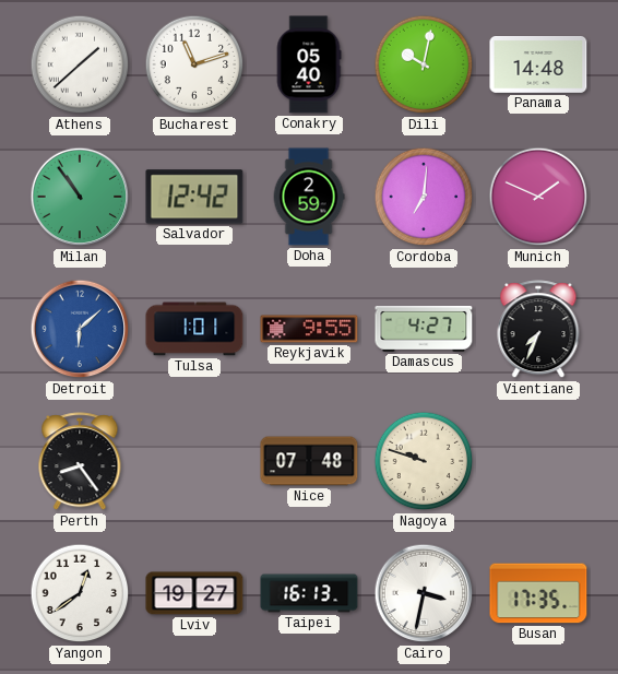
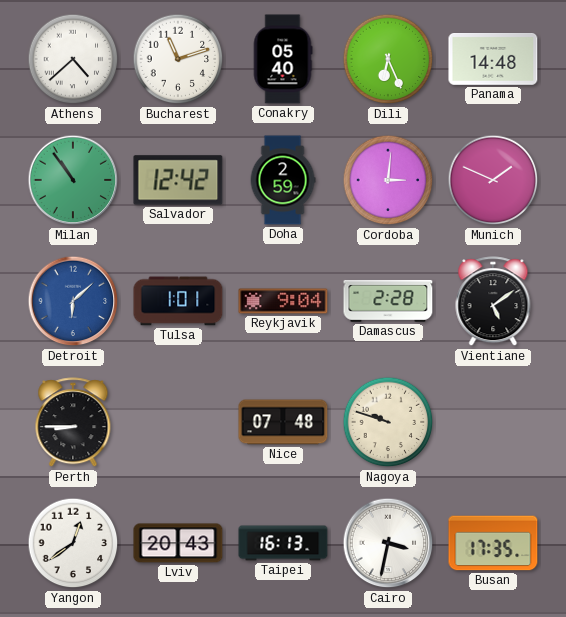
Athens: 1:38 -> 4:38
Dili: 10:02 -> 6:26
Cordoba: 7:01 -> 3:01
Reykjavik: 9:55 -> 9:04
Damascus: 4:27 -> 2:28
Vientiane: 7:34 -> 5:09
Perth: 8:24 -> 8:45
Lviv: 19:27 -> 20:43
